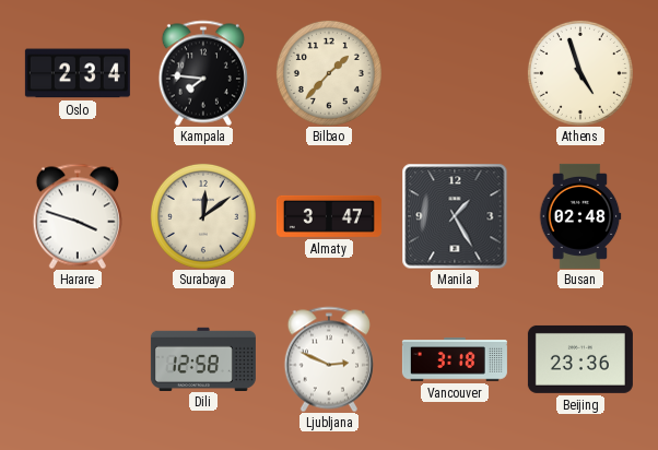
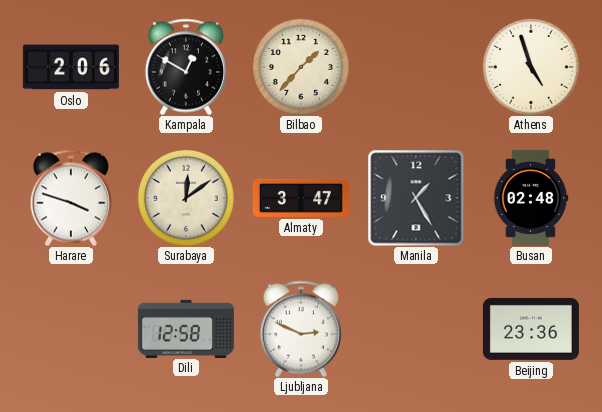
Oslo: 2:34 -> 2:06
Kampala: 7:46 -> 12:50
Vancouver: 3:18 -> none
